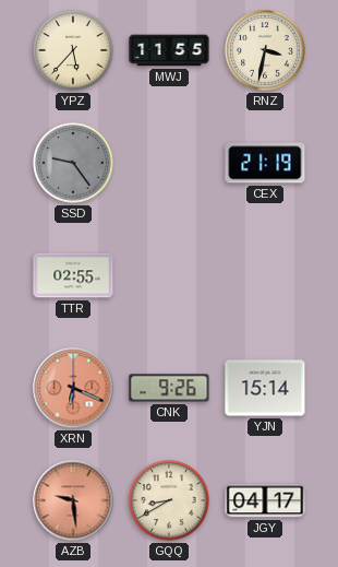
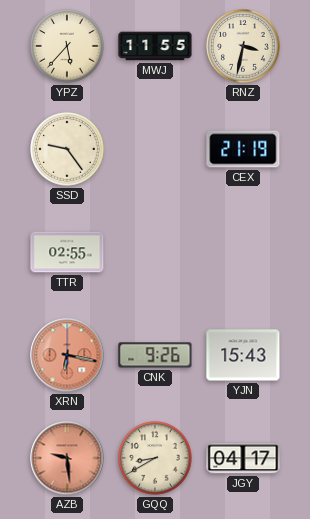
SSD dial: grey -> cream
XRN: 6:19 -> 6:17
YJN: 15:14 -> 15:43
